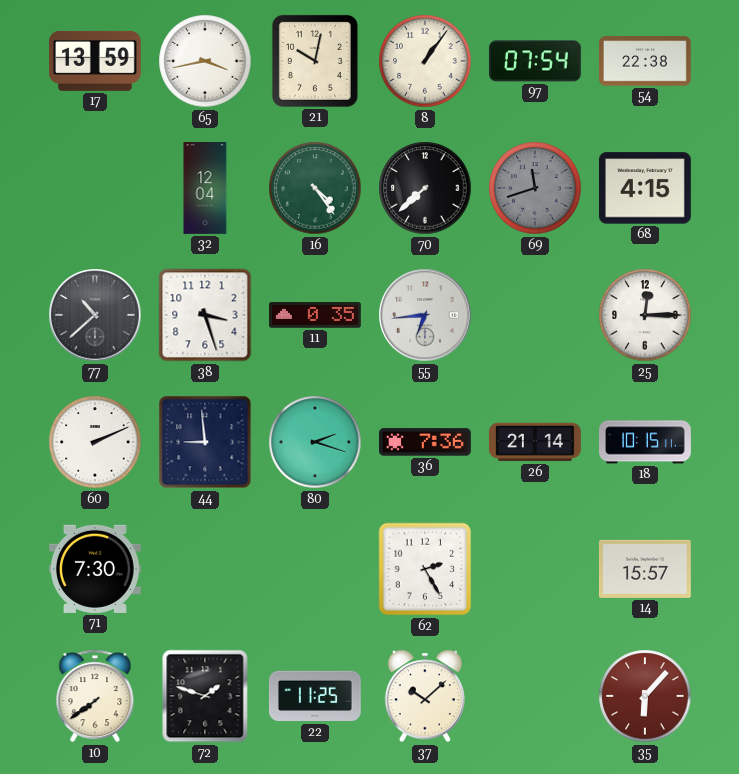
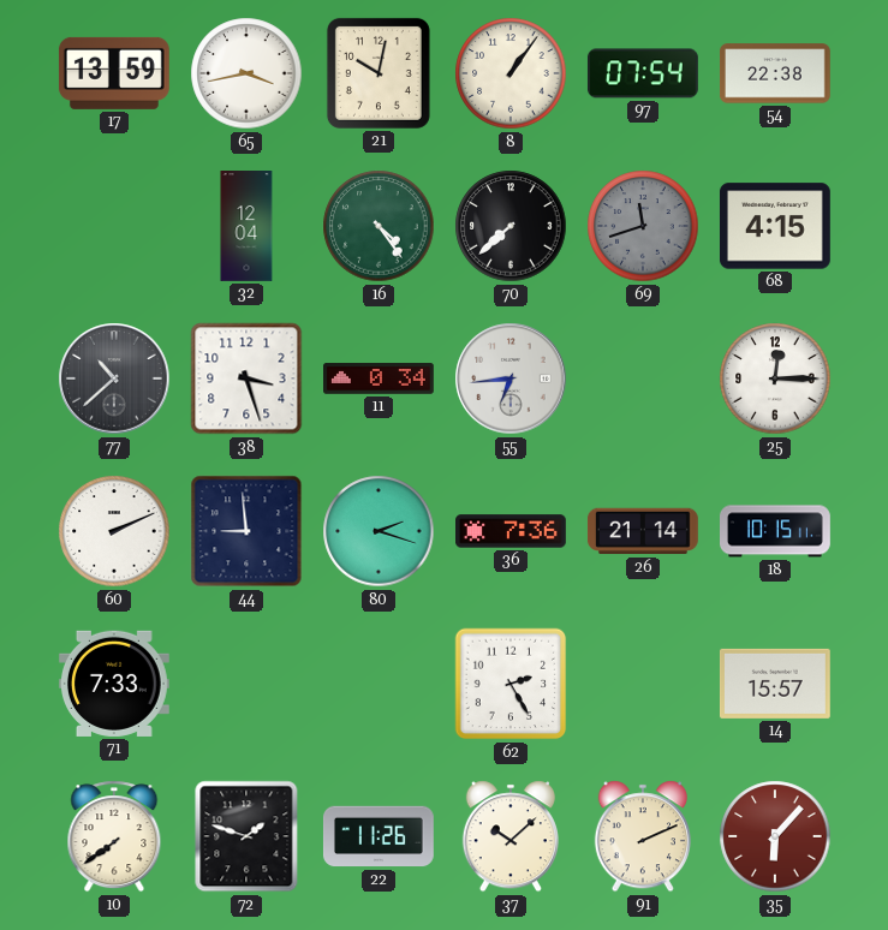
11: 0:35 -> 0:34
71: 7:30 -> 7:33
22: 11:25 -> 11:26
91: none -> 2:11
